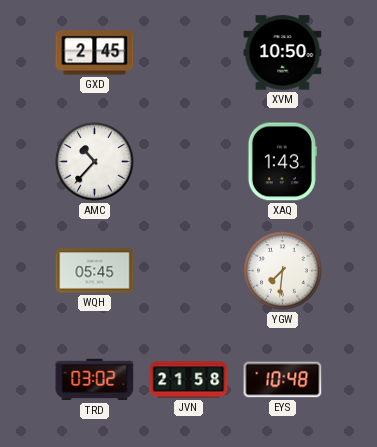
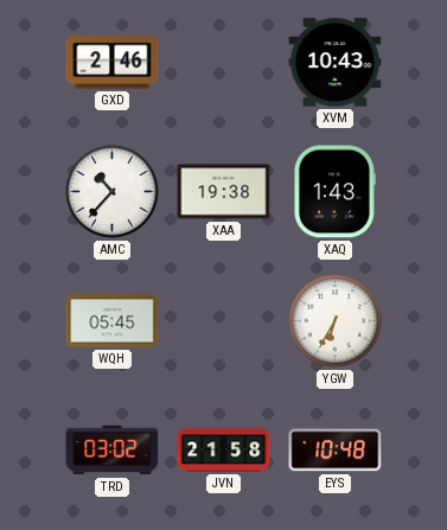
GXD: 2:45 -> 2:46
XVM: 10:50 -> 10:43
XAA: none -> 19:38
YGW: 7:31 -> 6:35
